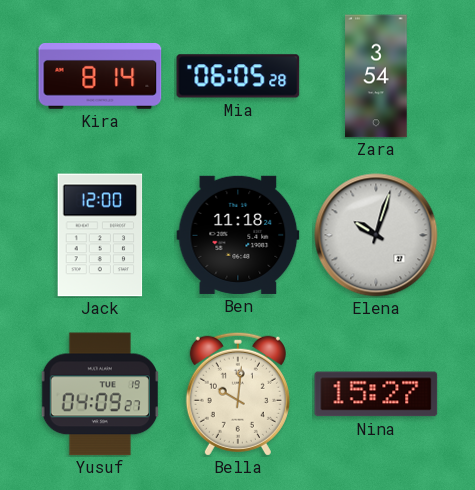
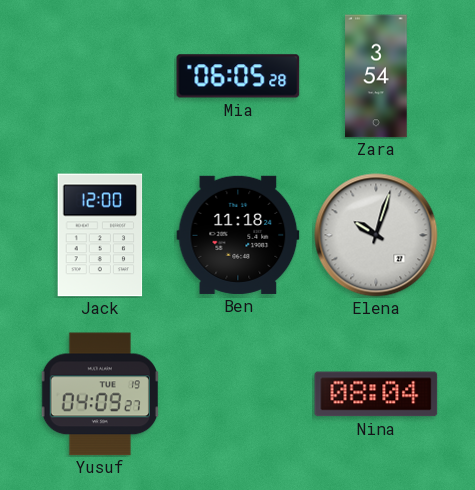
Kira: 8:14 -> none
Bella: 10:01 -> none
Nina: 15:27 -> 08:04
